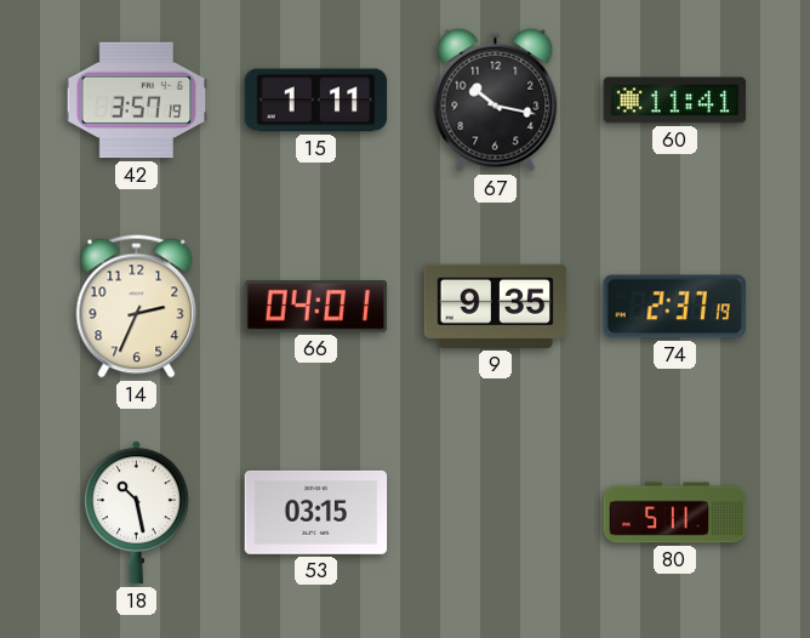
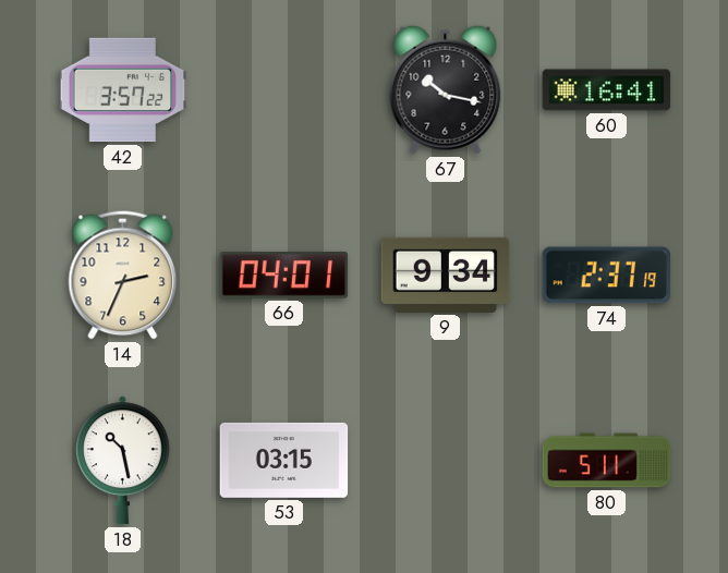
42: 3:57:19 -> 3:57:22
15: 1:11 -> none
60: 11:41 -> 16:41
9: 9:35 -> 9:34
